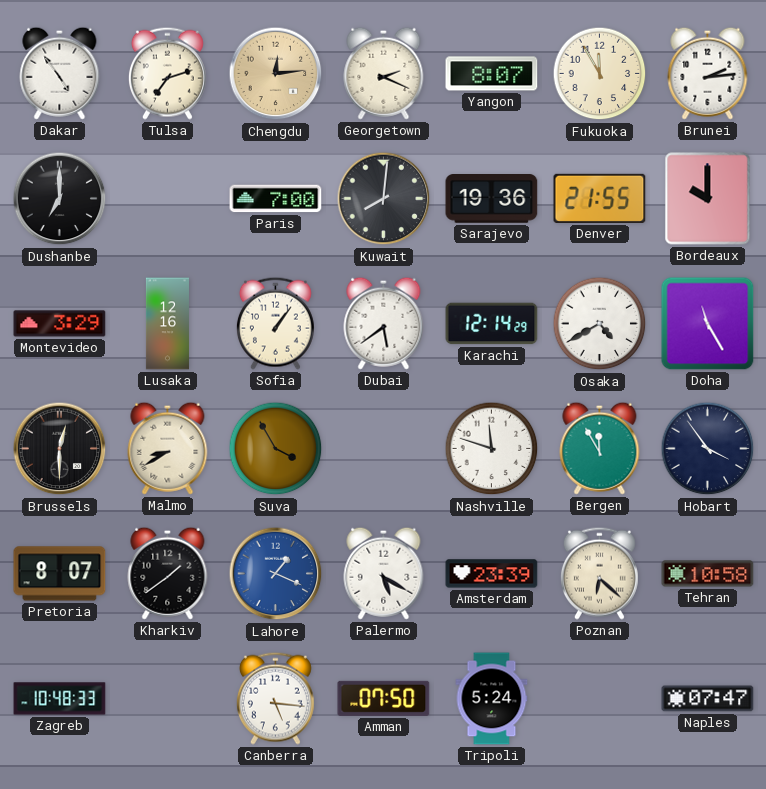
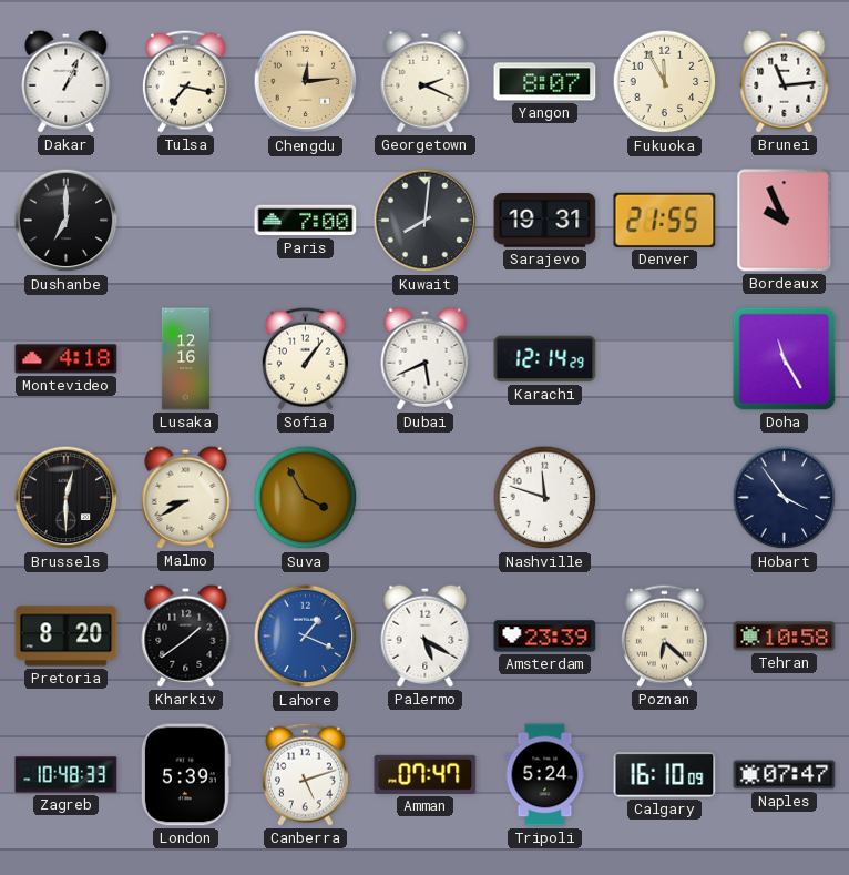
Dakar: 4:54 -> 1:04
Tulsa: 7:12 -> 7:17
Brunei: 2:14 -> 11:14
Sarajevo: 19:36 -> 19:31
Bordeaux: 10:00 -> 9:56
Montevideo: 3:29 -> 4:18
Dubai: 5:39 -> 5:41
Osaka: 4:40 -> none
Bergen: 11:55 -> none
Pretoria: 8:07 -> 8:20
London: none -> 5:39
Canberra: 5:16 -> 5:12
Amman: 07:50 -> 07:47
Calgary: none -> 16:10
